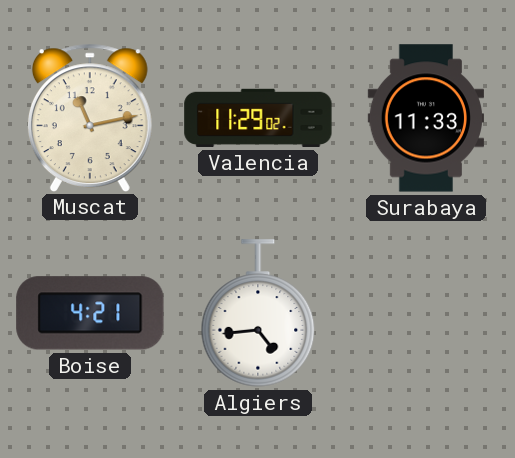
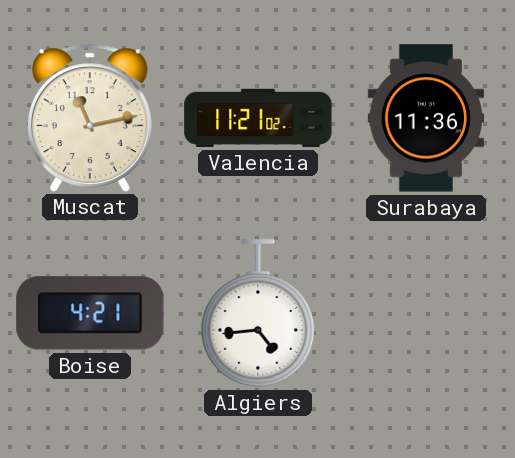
Valencia: 11:29 -> 11:21
Surabaya: 11:33 -> 11:36
